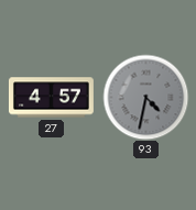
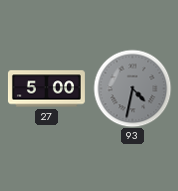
27: 4:57 -> 5:00
